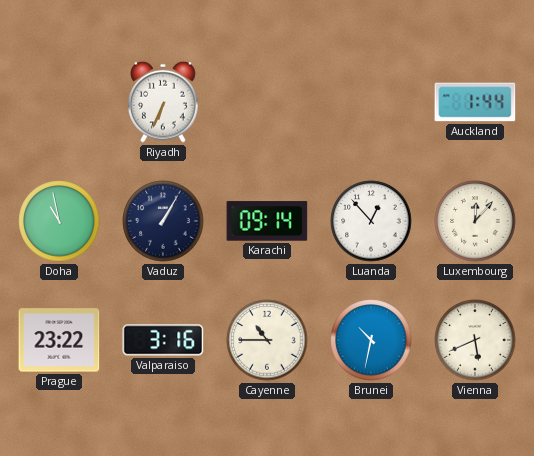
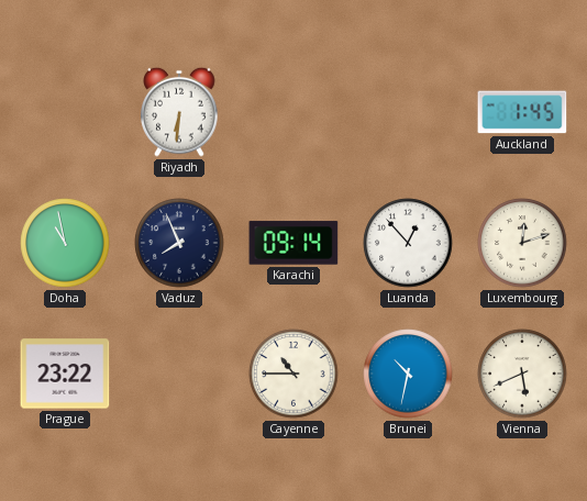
Riyadh: 6:34 -> 6:31
Auckland: 1:44 -> 1:45
Vaduz: 1:05 -> 7:56
Luxembourg: 12:07 -> 12:12
Valparaiso: 3:16 -> none
